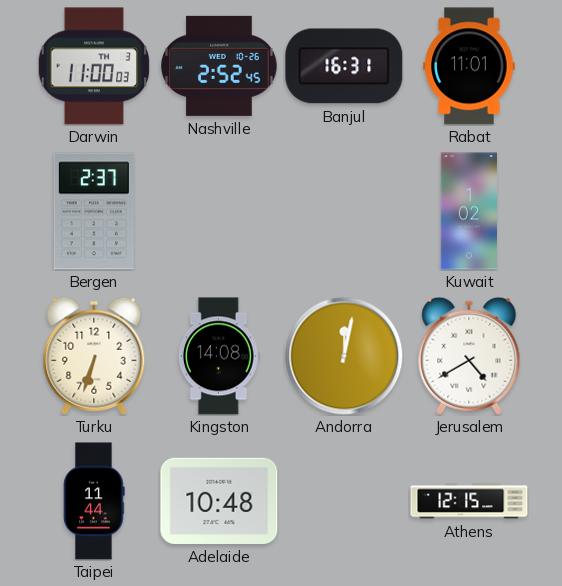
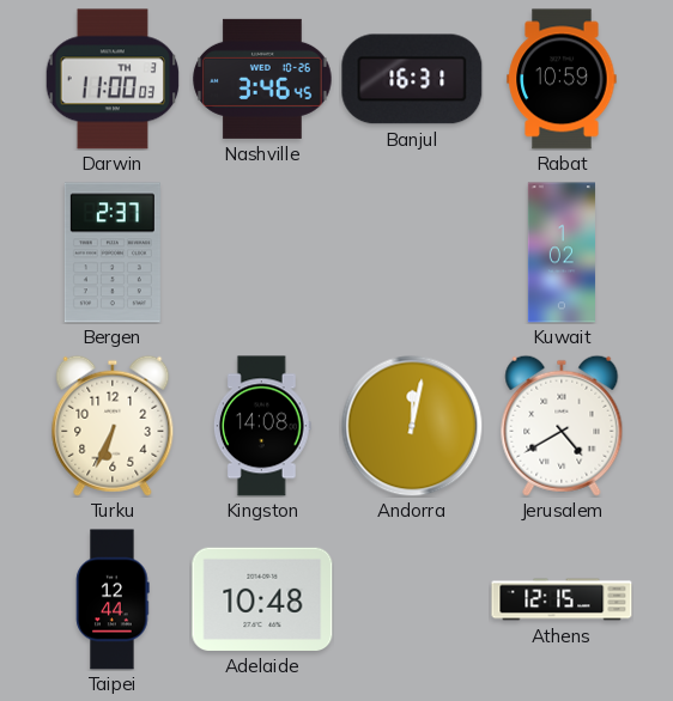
Nashville: 2:52 -> 3:46
Rabat: 11:01 -> 10:59
Turku: 6:33 -> 6:34
Taipei: 11:44 -> 12:44
